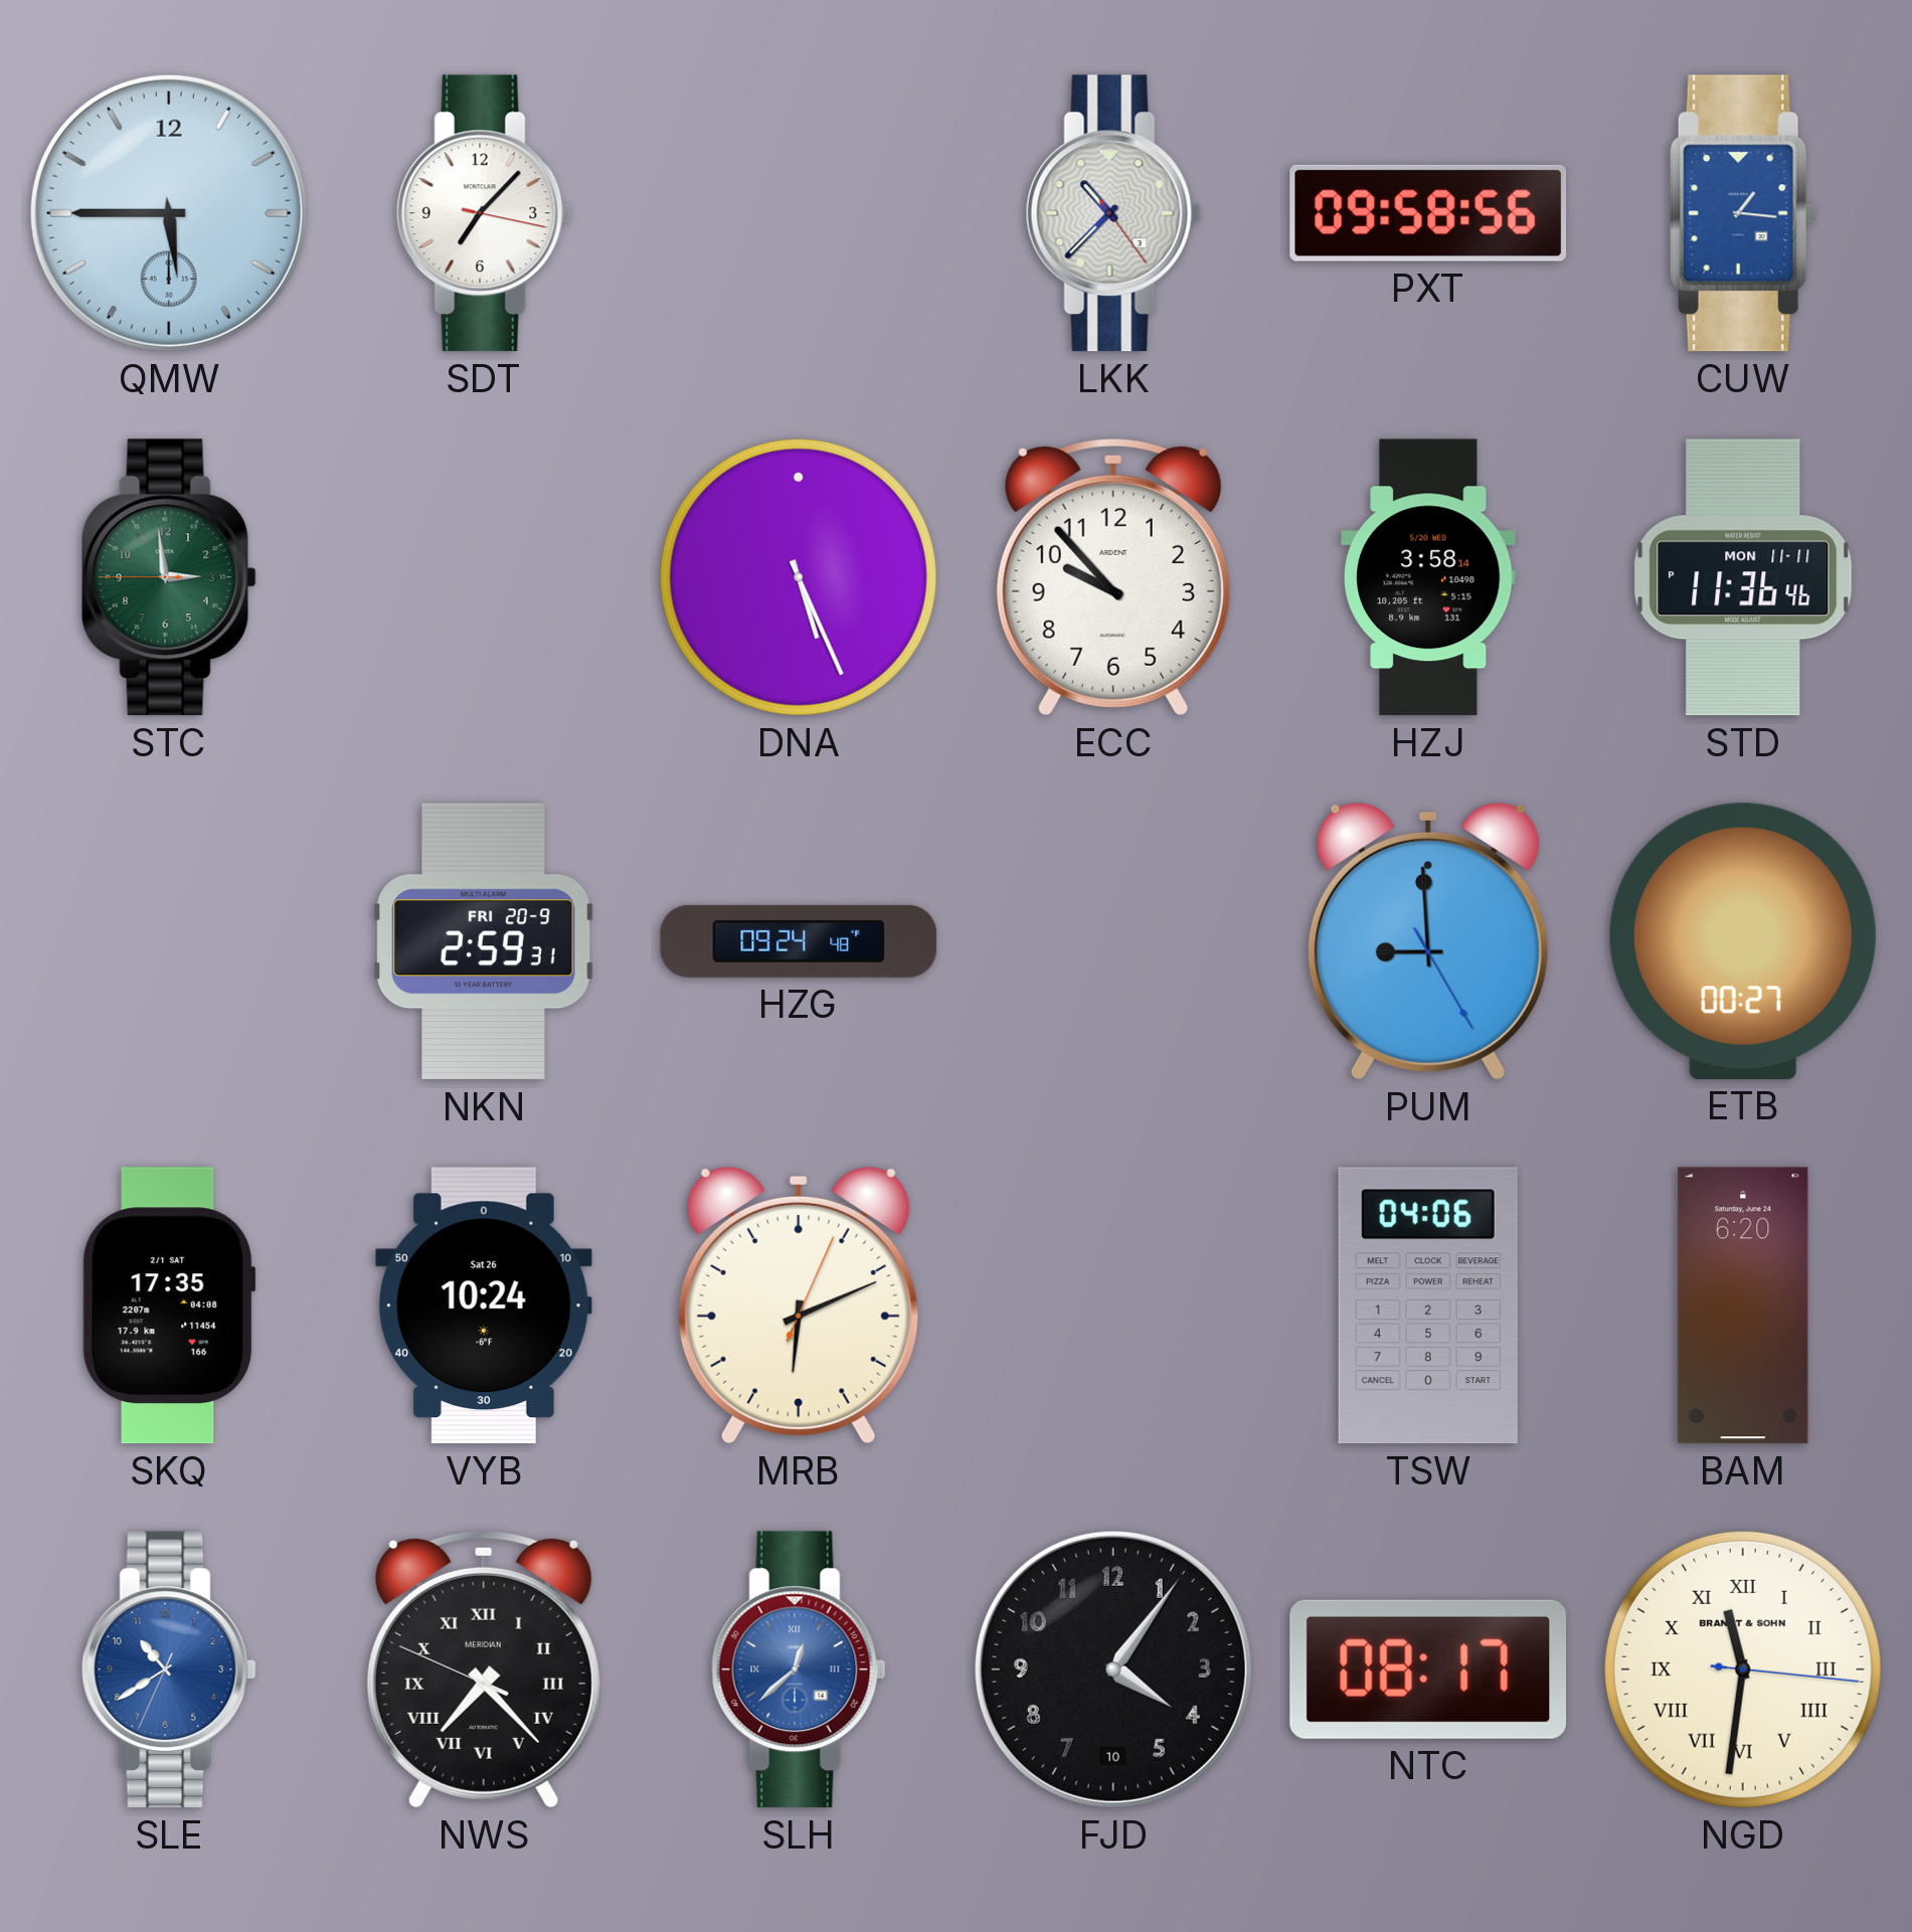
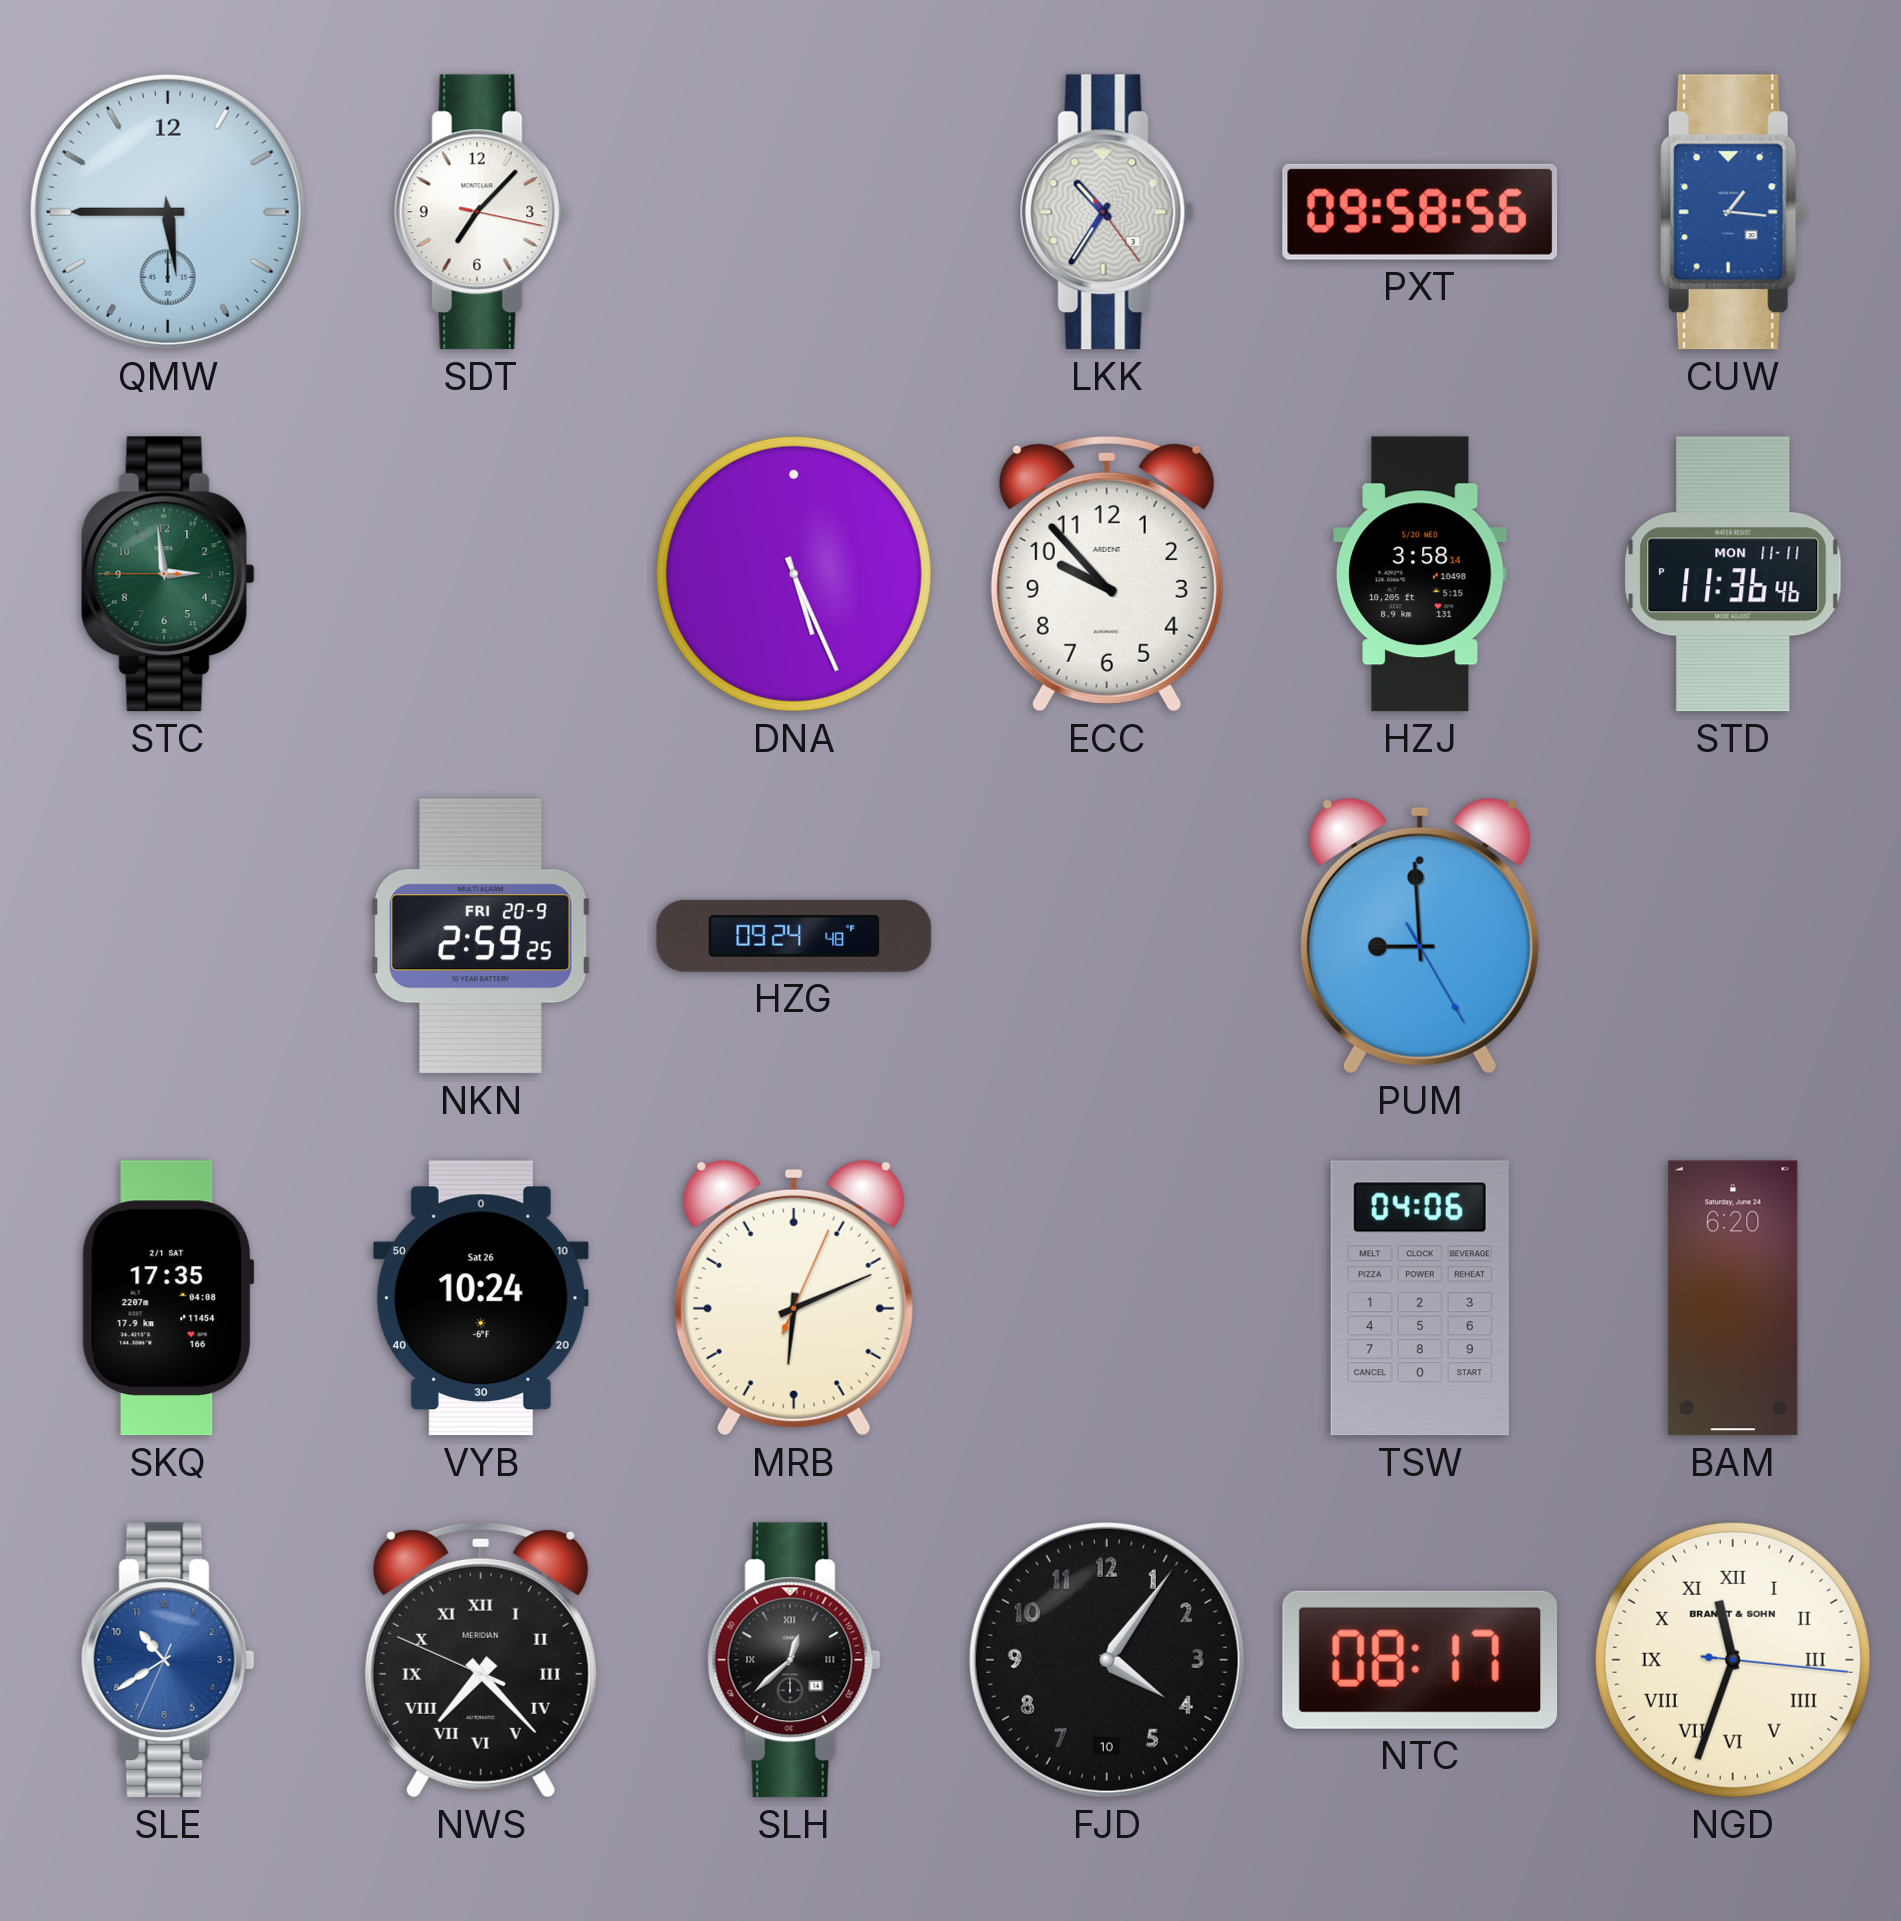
LKK: 10:37 -> 10:35
NKN: 2:59:31 -> 2:59:25
ETB: 00:27 -> none
SLH dial: blue -> black
NGD: 11:31 -> 11:33
